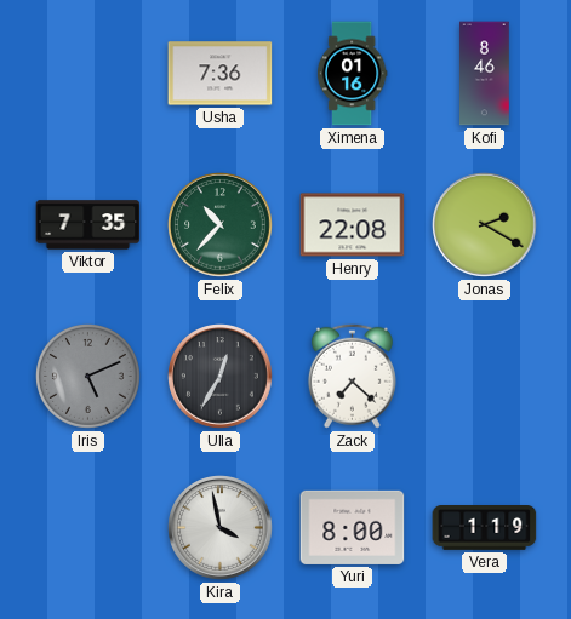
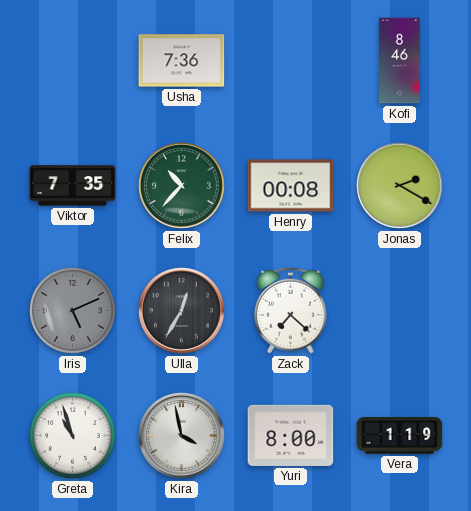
Ximena: 01:16 -> none
Henry: 22:08 -> 00:08
Greta: none -> 10:57
